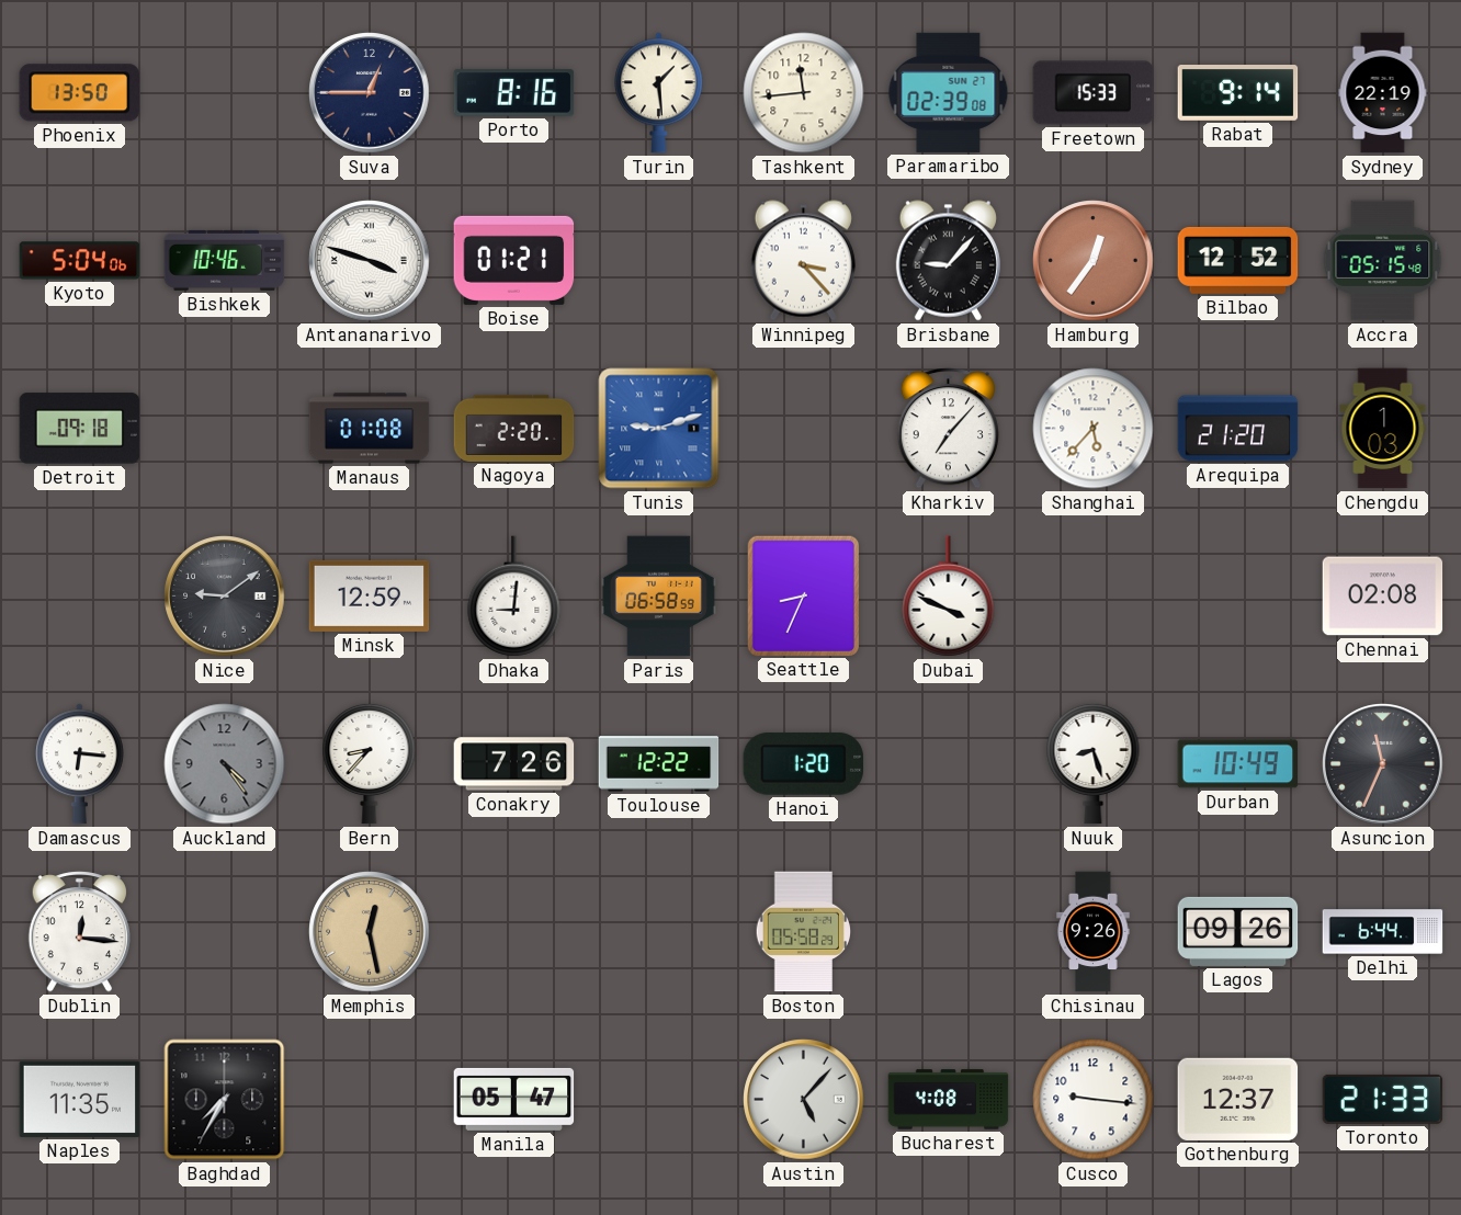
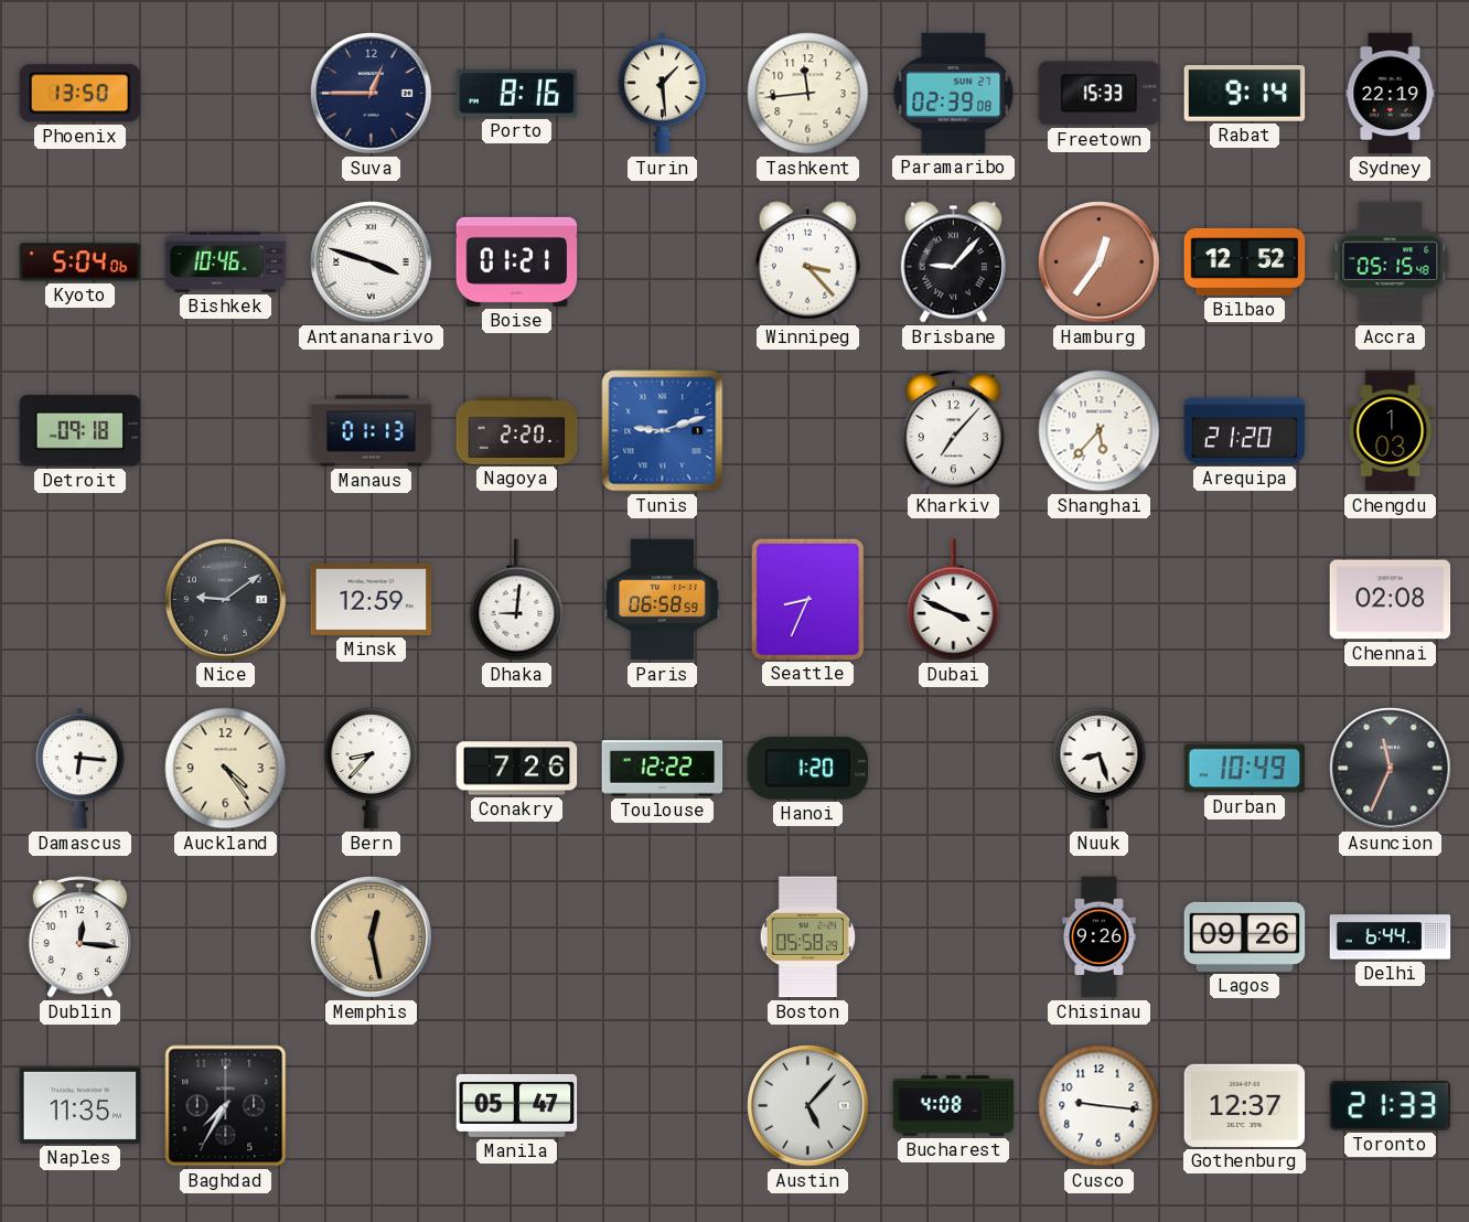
Manaus: 01:08 -> 01:13
Auckland dial: grey -> cream
